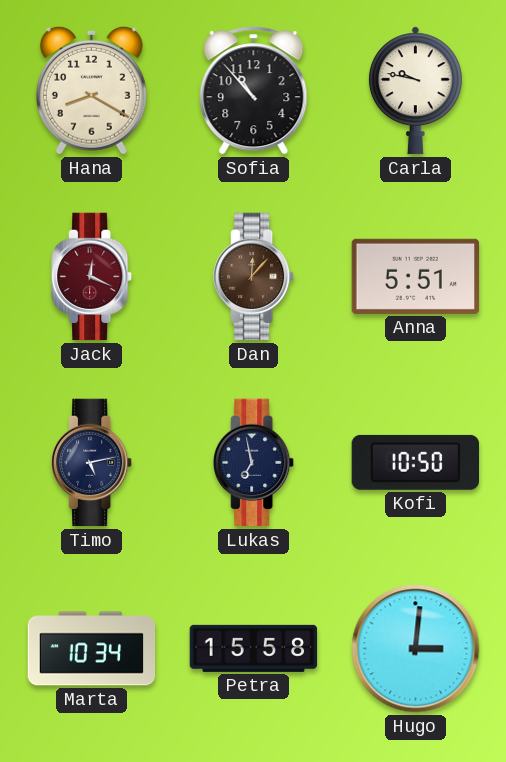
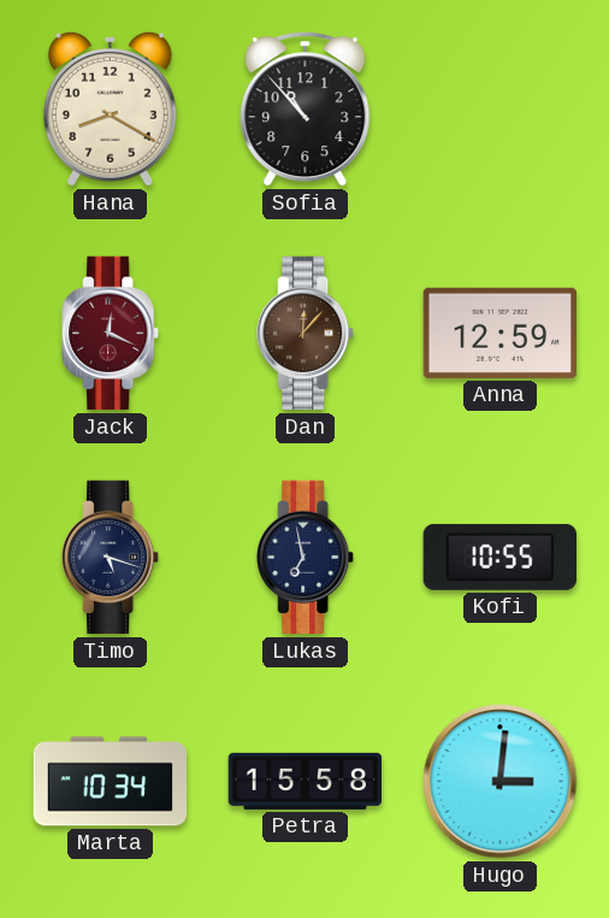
Carla: 9:47 -> none
Anna: 5:51 -> 12:59
Timo: 5:13 -> 5:18
Kofi: 10:50 -> 10:55
